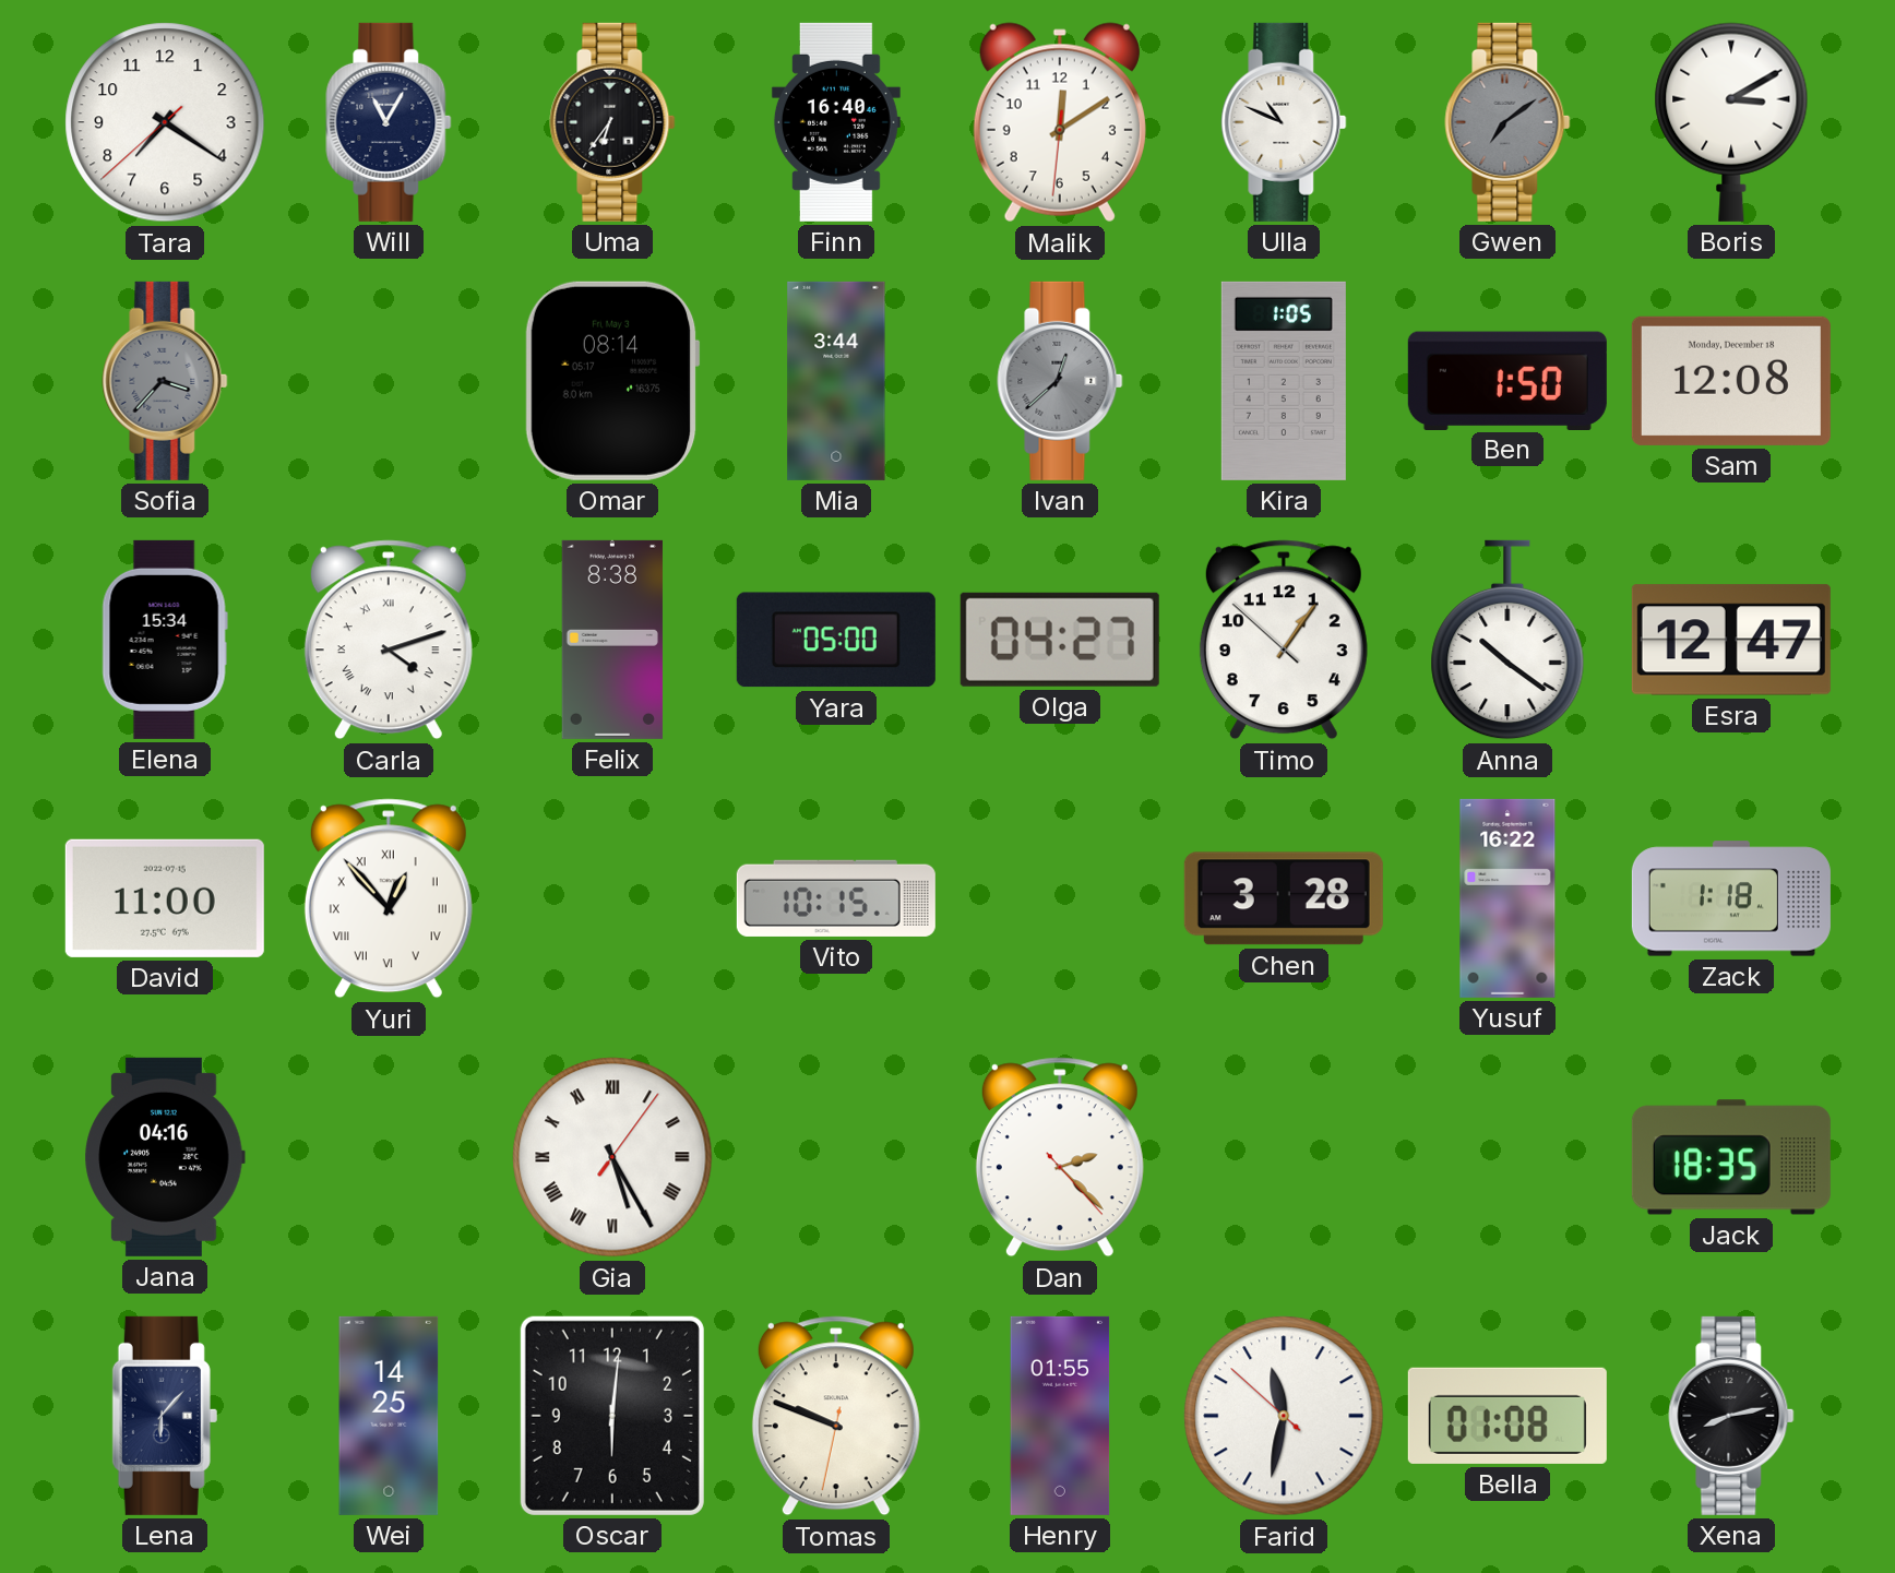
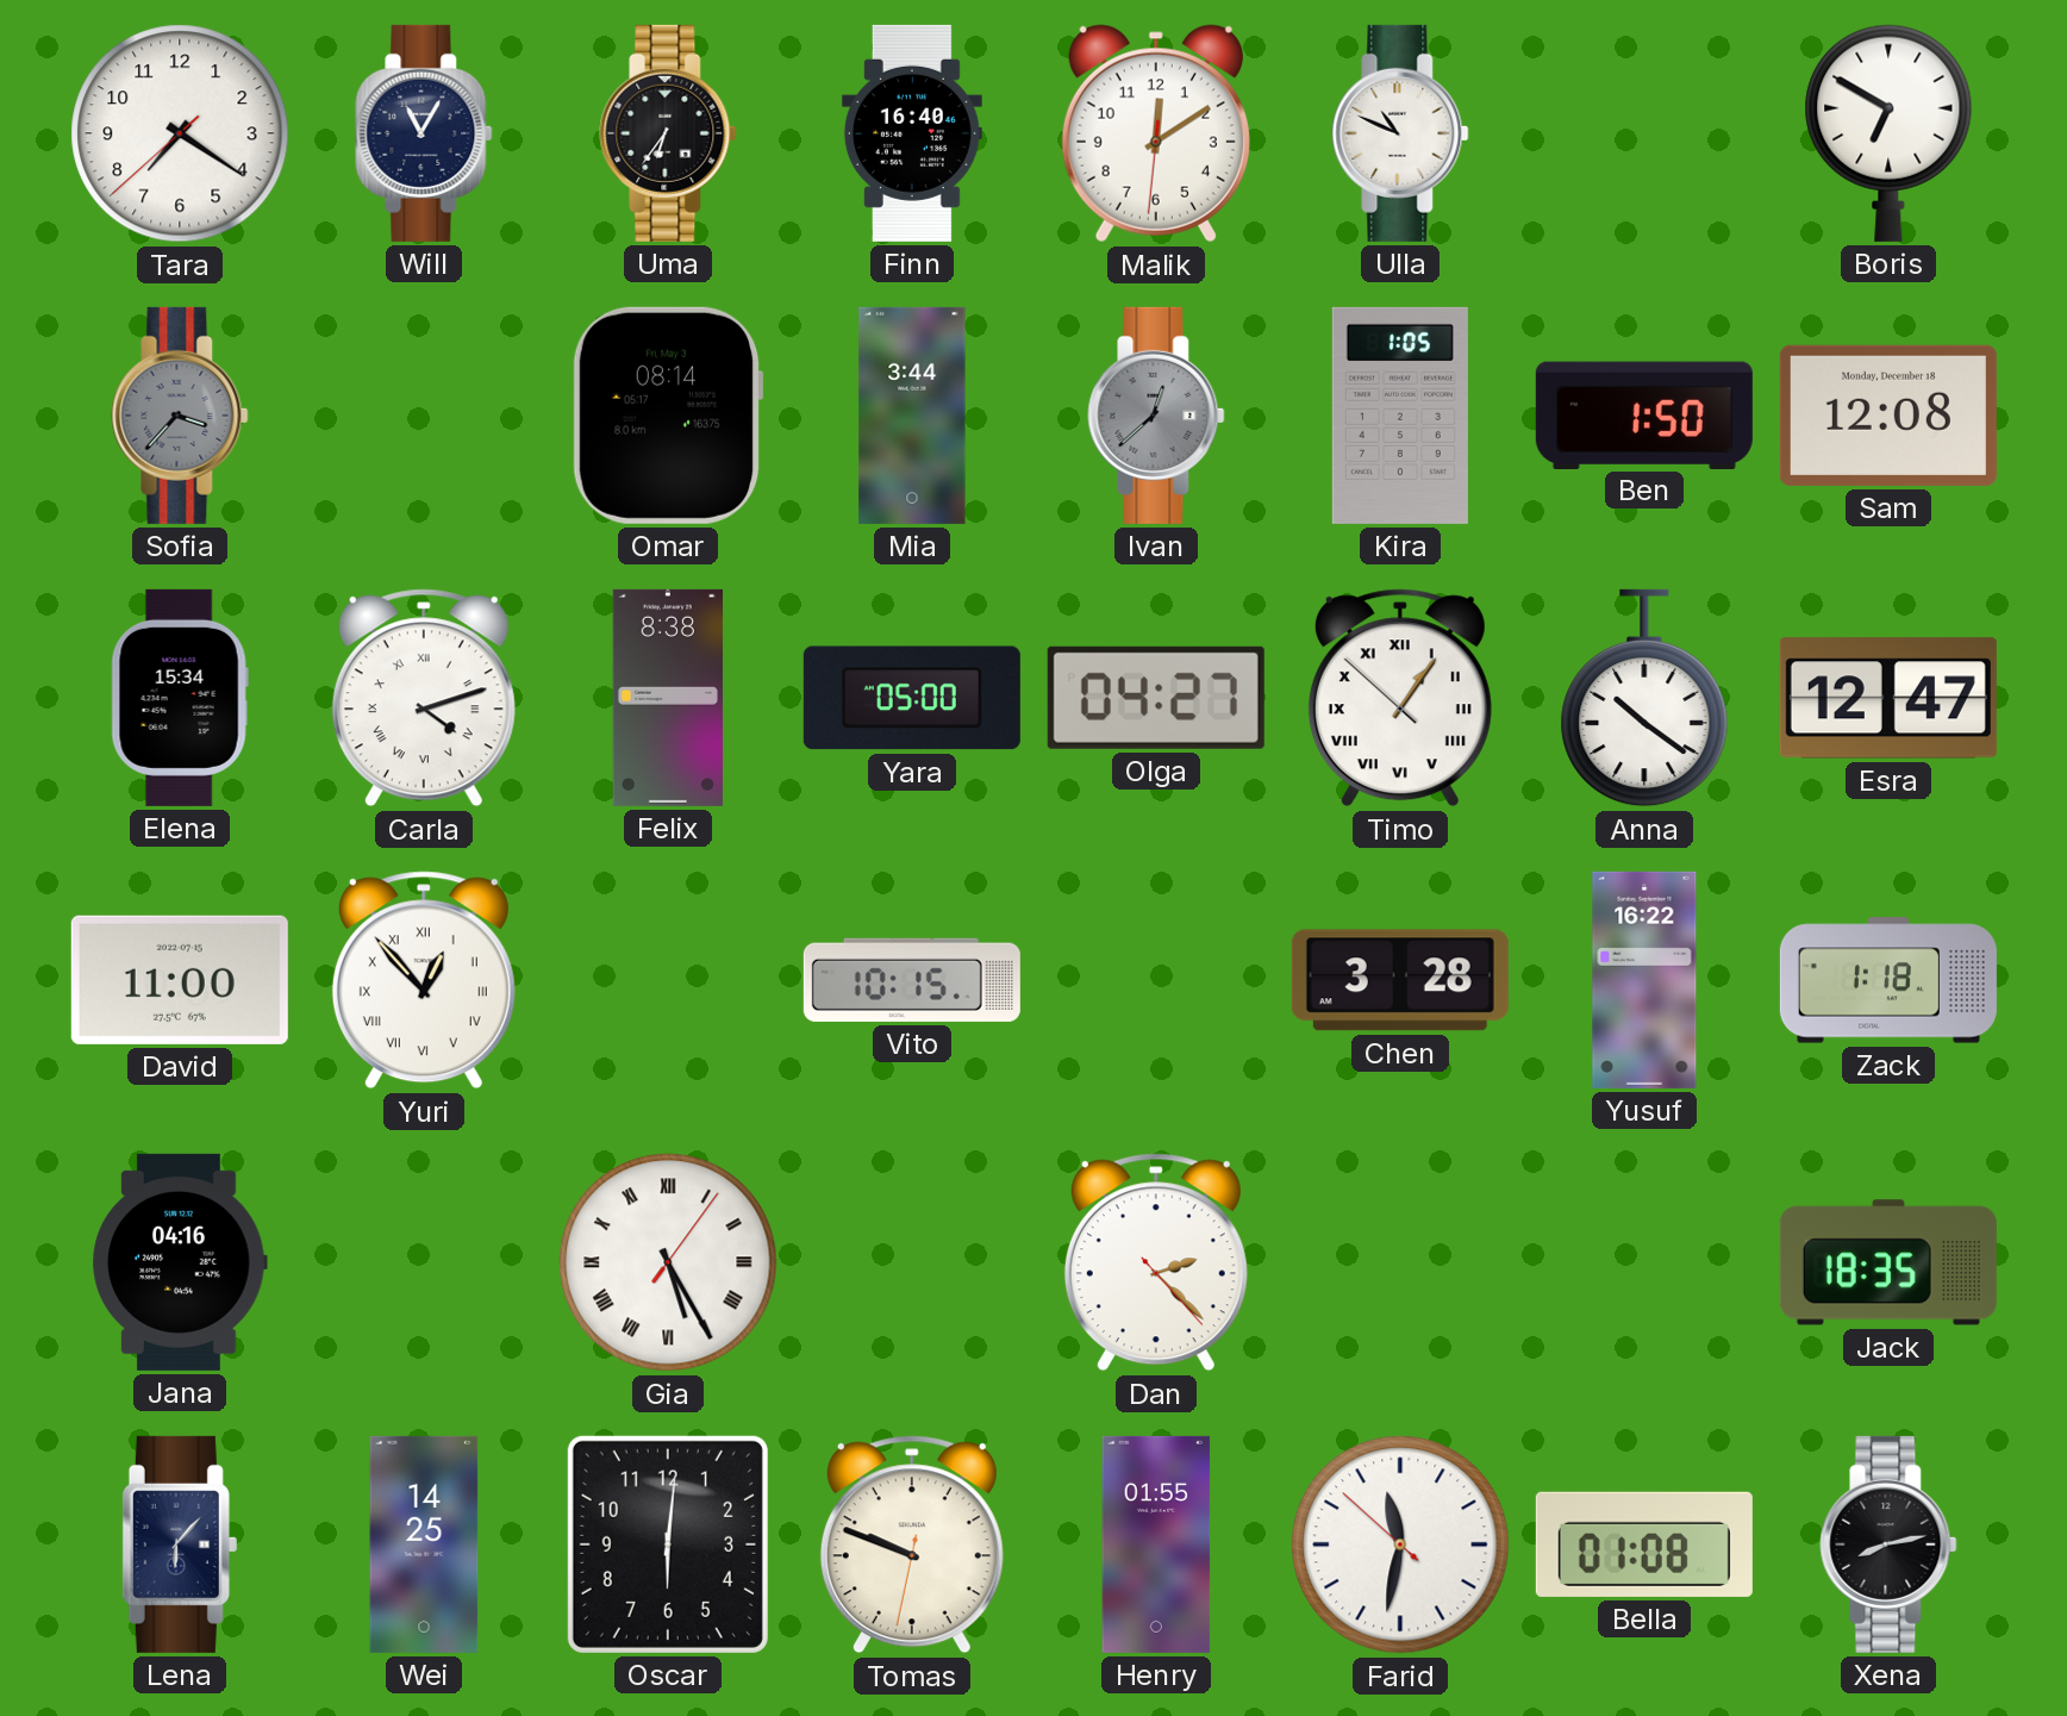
Gwen: 7:09 -> none
Boris: 3:10 -> 6:50
Timo numerals: Arabic -> Roman
